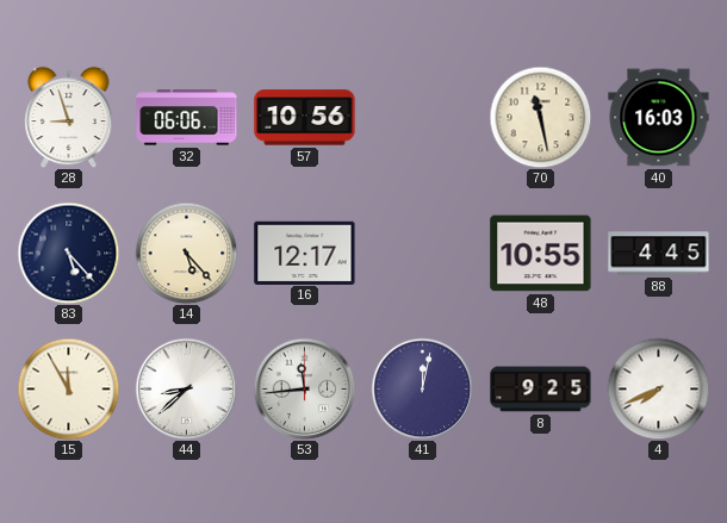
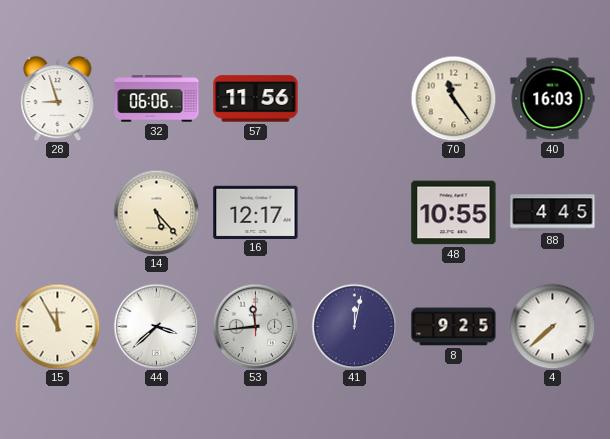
57: 10:56 -> 11:56
70: 11:28 -> 11:24
83: 5:23 -> none
44: 8:38 -> 3:38
4: 7:41 -> 7:38
